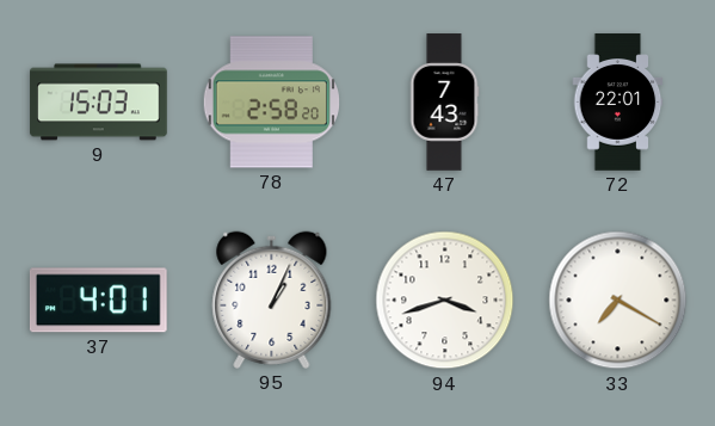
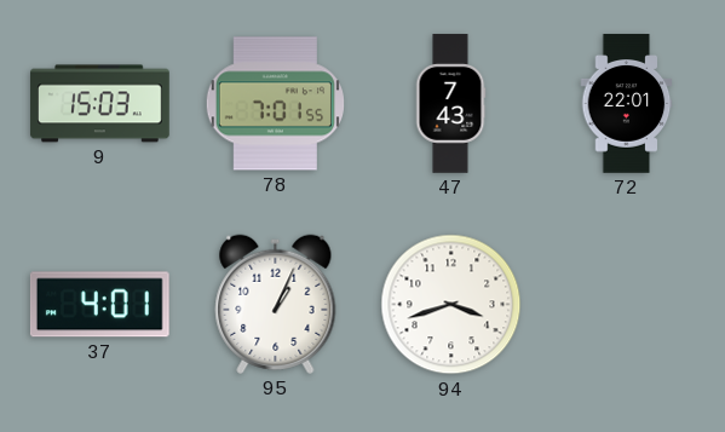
78: 2:58 -> 7:01
33: 7:20 -> none
